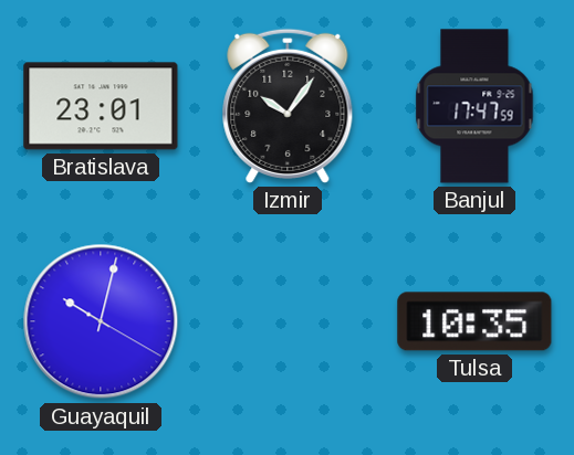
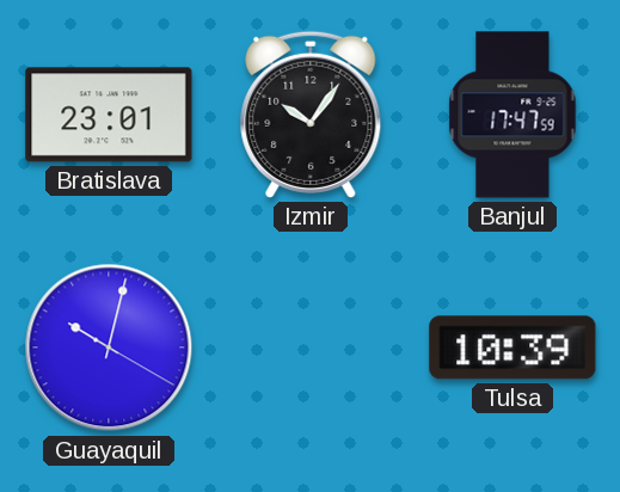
Tulsa: 10:35 -> 10:39
